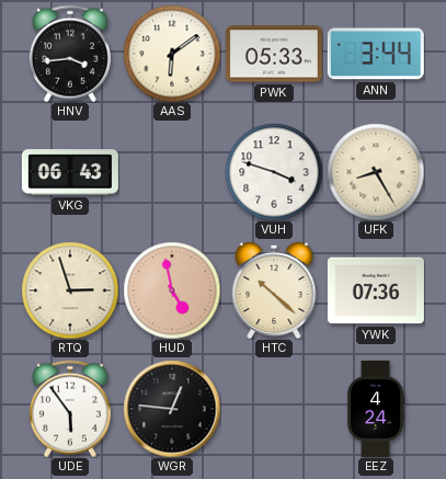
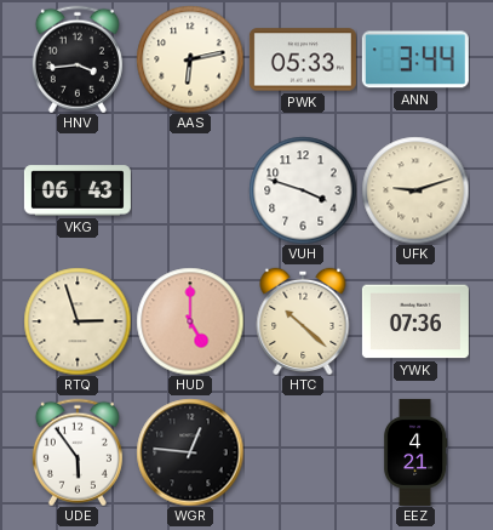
AAS: 6:09 -> 6:13
UFK: 8:25 -> 9:12
HUD: 4:58 -> 5:00
EEZ: 4:24 -> 4:21
